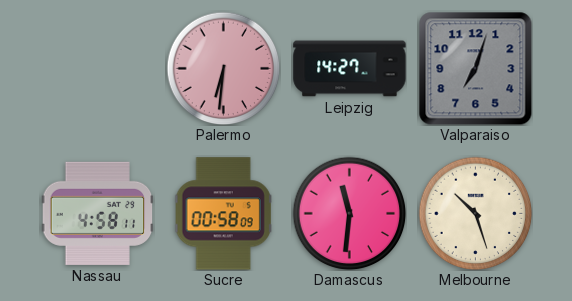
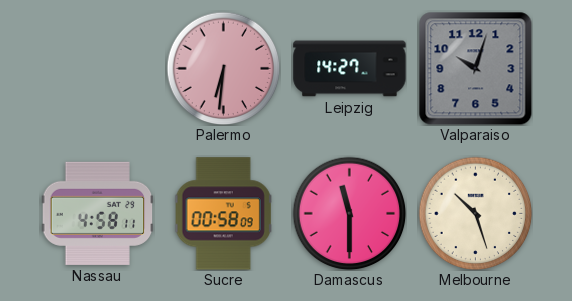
Valparaiso: 7:03 -> 10:03
Damascus: 11:31 -> 11:30
